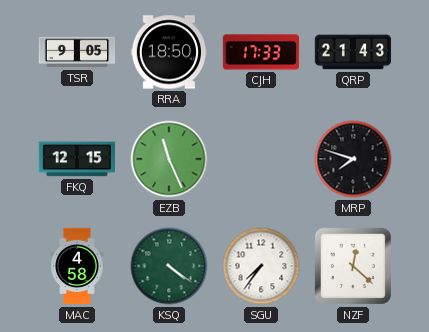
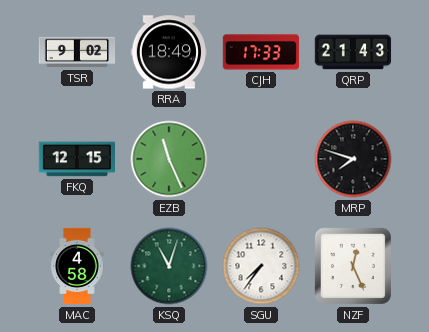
TSR: 9:05 -> 9:02
RRA: 18:50 -> 18:49
KSQ: 4:21 -> 11:03
NZF: 12:22 -> 12:26
